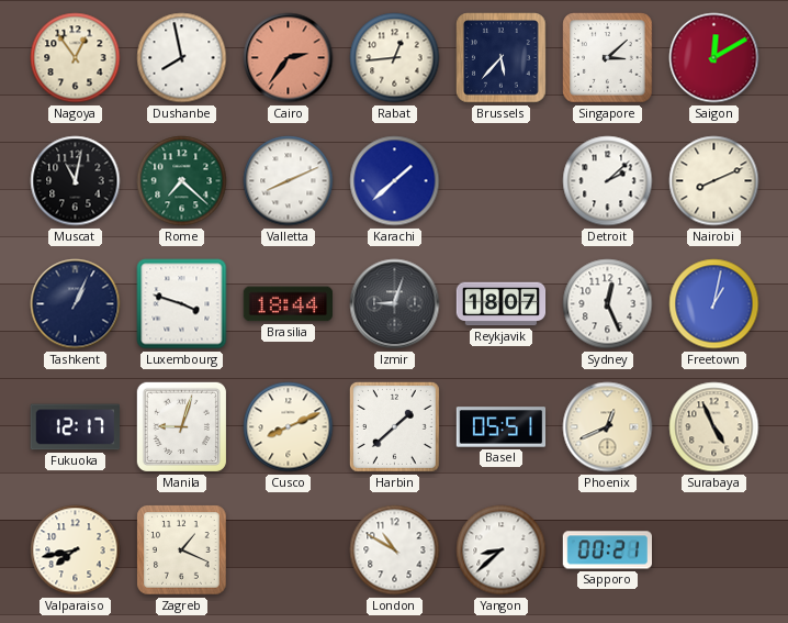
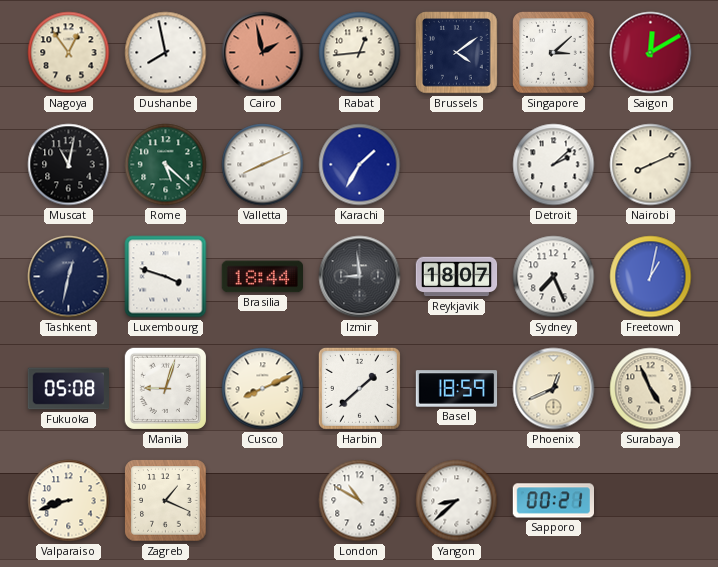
Cairo: 2:36 -> 1:58
Brussels: 5:37 -> 4:09
Rome: 7:22 -> 5:22
Karachi: 1:38 -> 1:35
Tashkent: 1:04 -> 12:32
Izmir: 9:03 -> 8:59
Sydney: 12:26 -> 7:26
Fukuoka: 12:17 -> 05:08
Basel: 05:51 -> 18:59
Valparaiso: 7:43 -> 8:42
